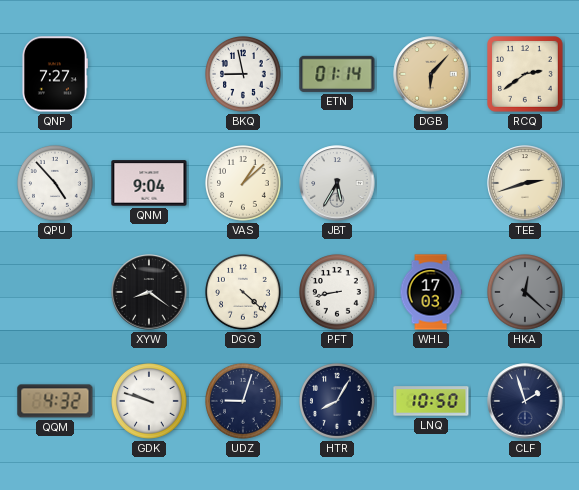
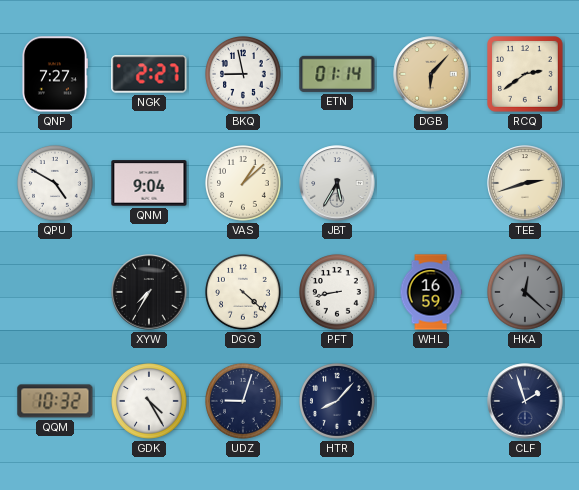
NGK: none -> 2:27
QPU: 4:53 -> 4:50
XYW: 8:21 -> 7:35
WHL: 17:03 -> 16:59
QQM: 4:32 -> 10:32
GDK: 9:48 -> 4:25
HTR: 8:05 -> 8:07
LNQ: 10:50 -> none
